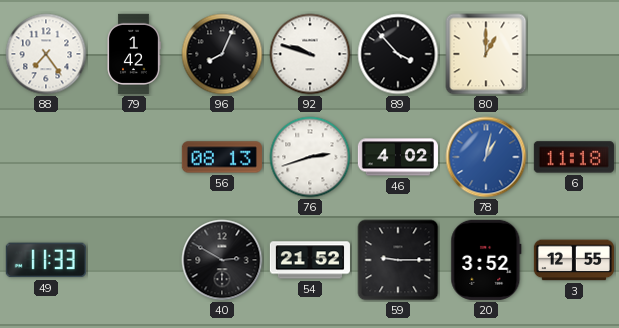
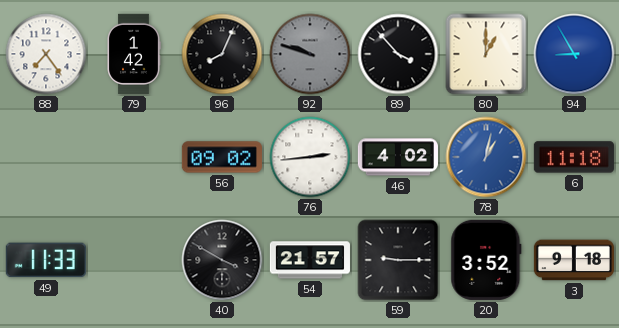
92 dial: white -> grey
94: none -> 8:55
56: 08:13 -> 09:02
76: 2:42 -> 2:44
40: 2:50 -> 3:50
54: 21:52 -> 21:57
3: 12:55 -> 9:18
